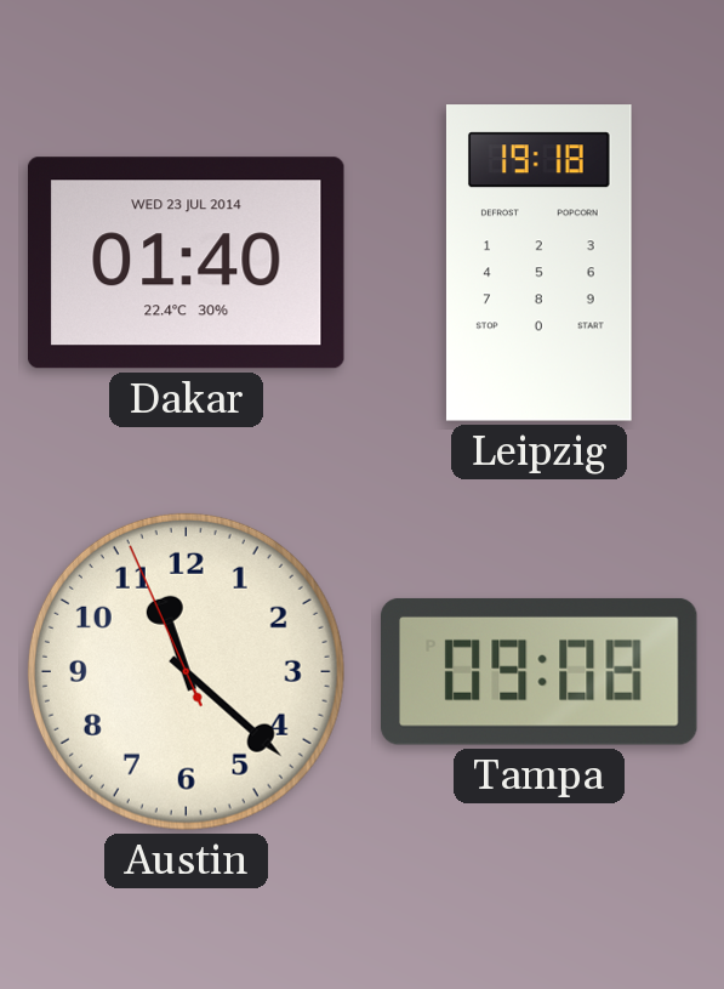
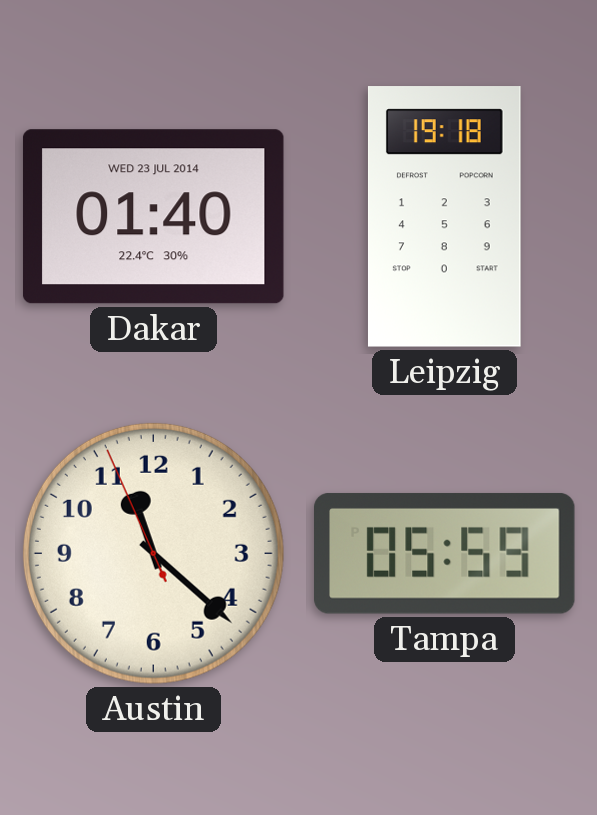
Tampa: 09:08 -> 05:59
